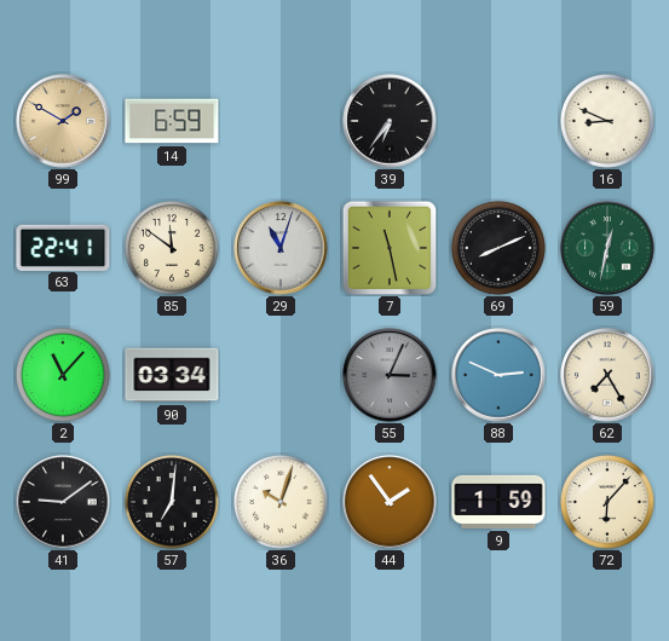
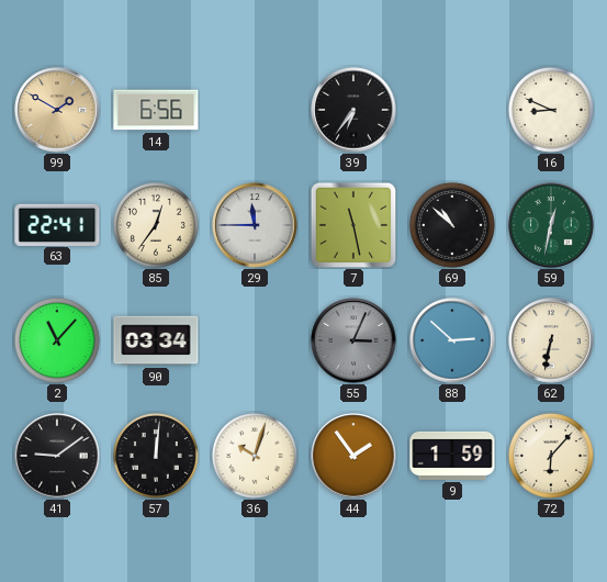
14: 6:59 -> 6:56
85: 11:51 -> 12:36
29: 11:03 -> 11:45
69: 8:11 -> 10:52
88: 2:49 -> 2:52
62: 7:25 -> 6:32
57: 7:01 -> 12:01
